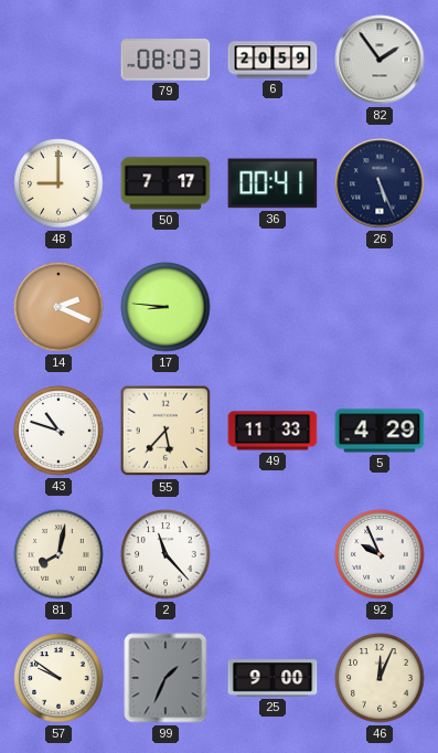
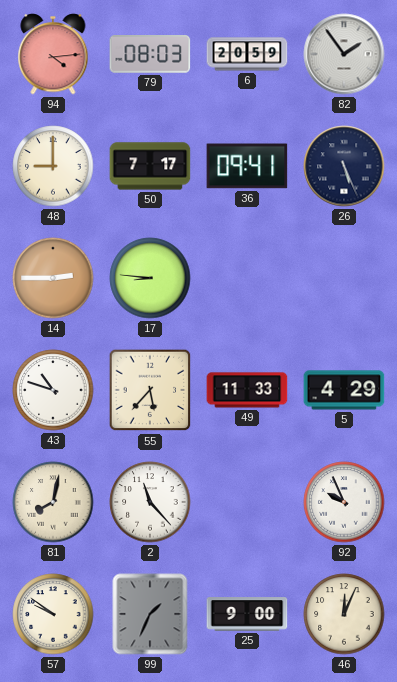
94: none -> 4:14
36: 00:41 -> 09:41
14: 2:19 -> 2:45
